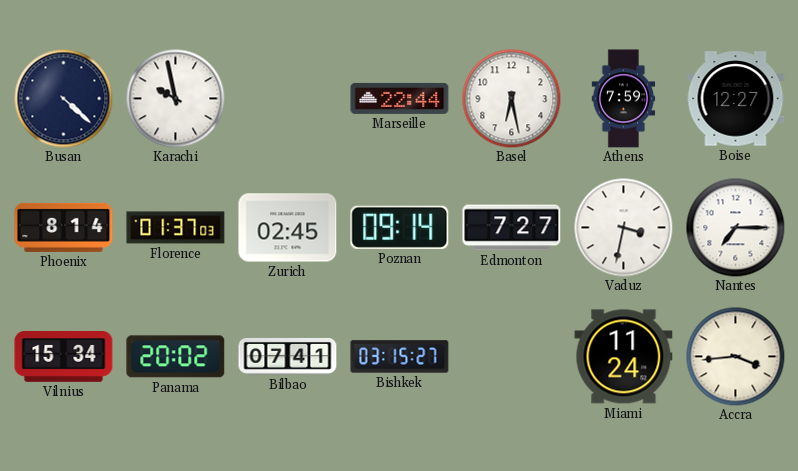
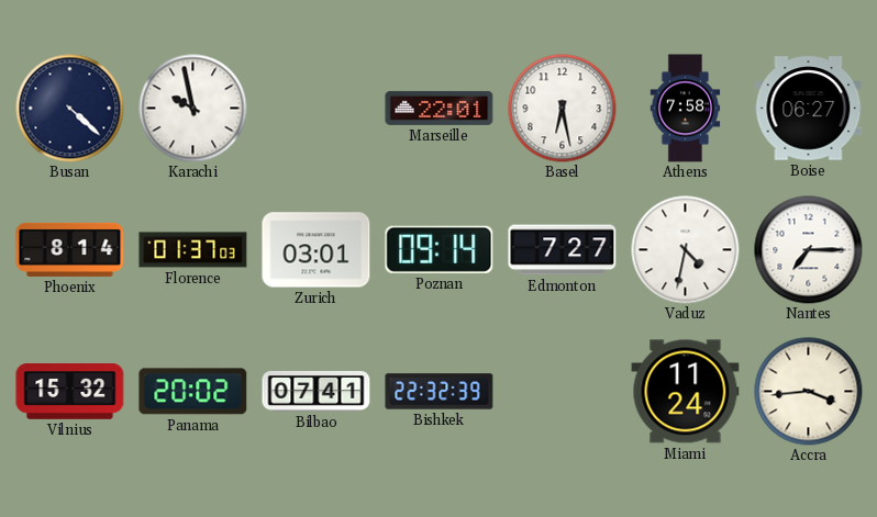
Marseille: 22:44 -> 22:01
Athens: 7:59 -> 7:58
Boise: 12:27 -> 06:27
Zurich: 02:45 -> 03:01
Vaduz: 3:32 -> 4:32
Vilnius: 15:34 -> 15:32
Bishkek: 03:15 -> 22:32
